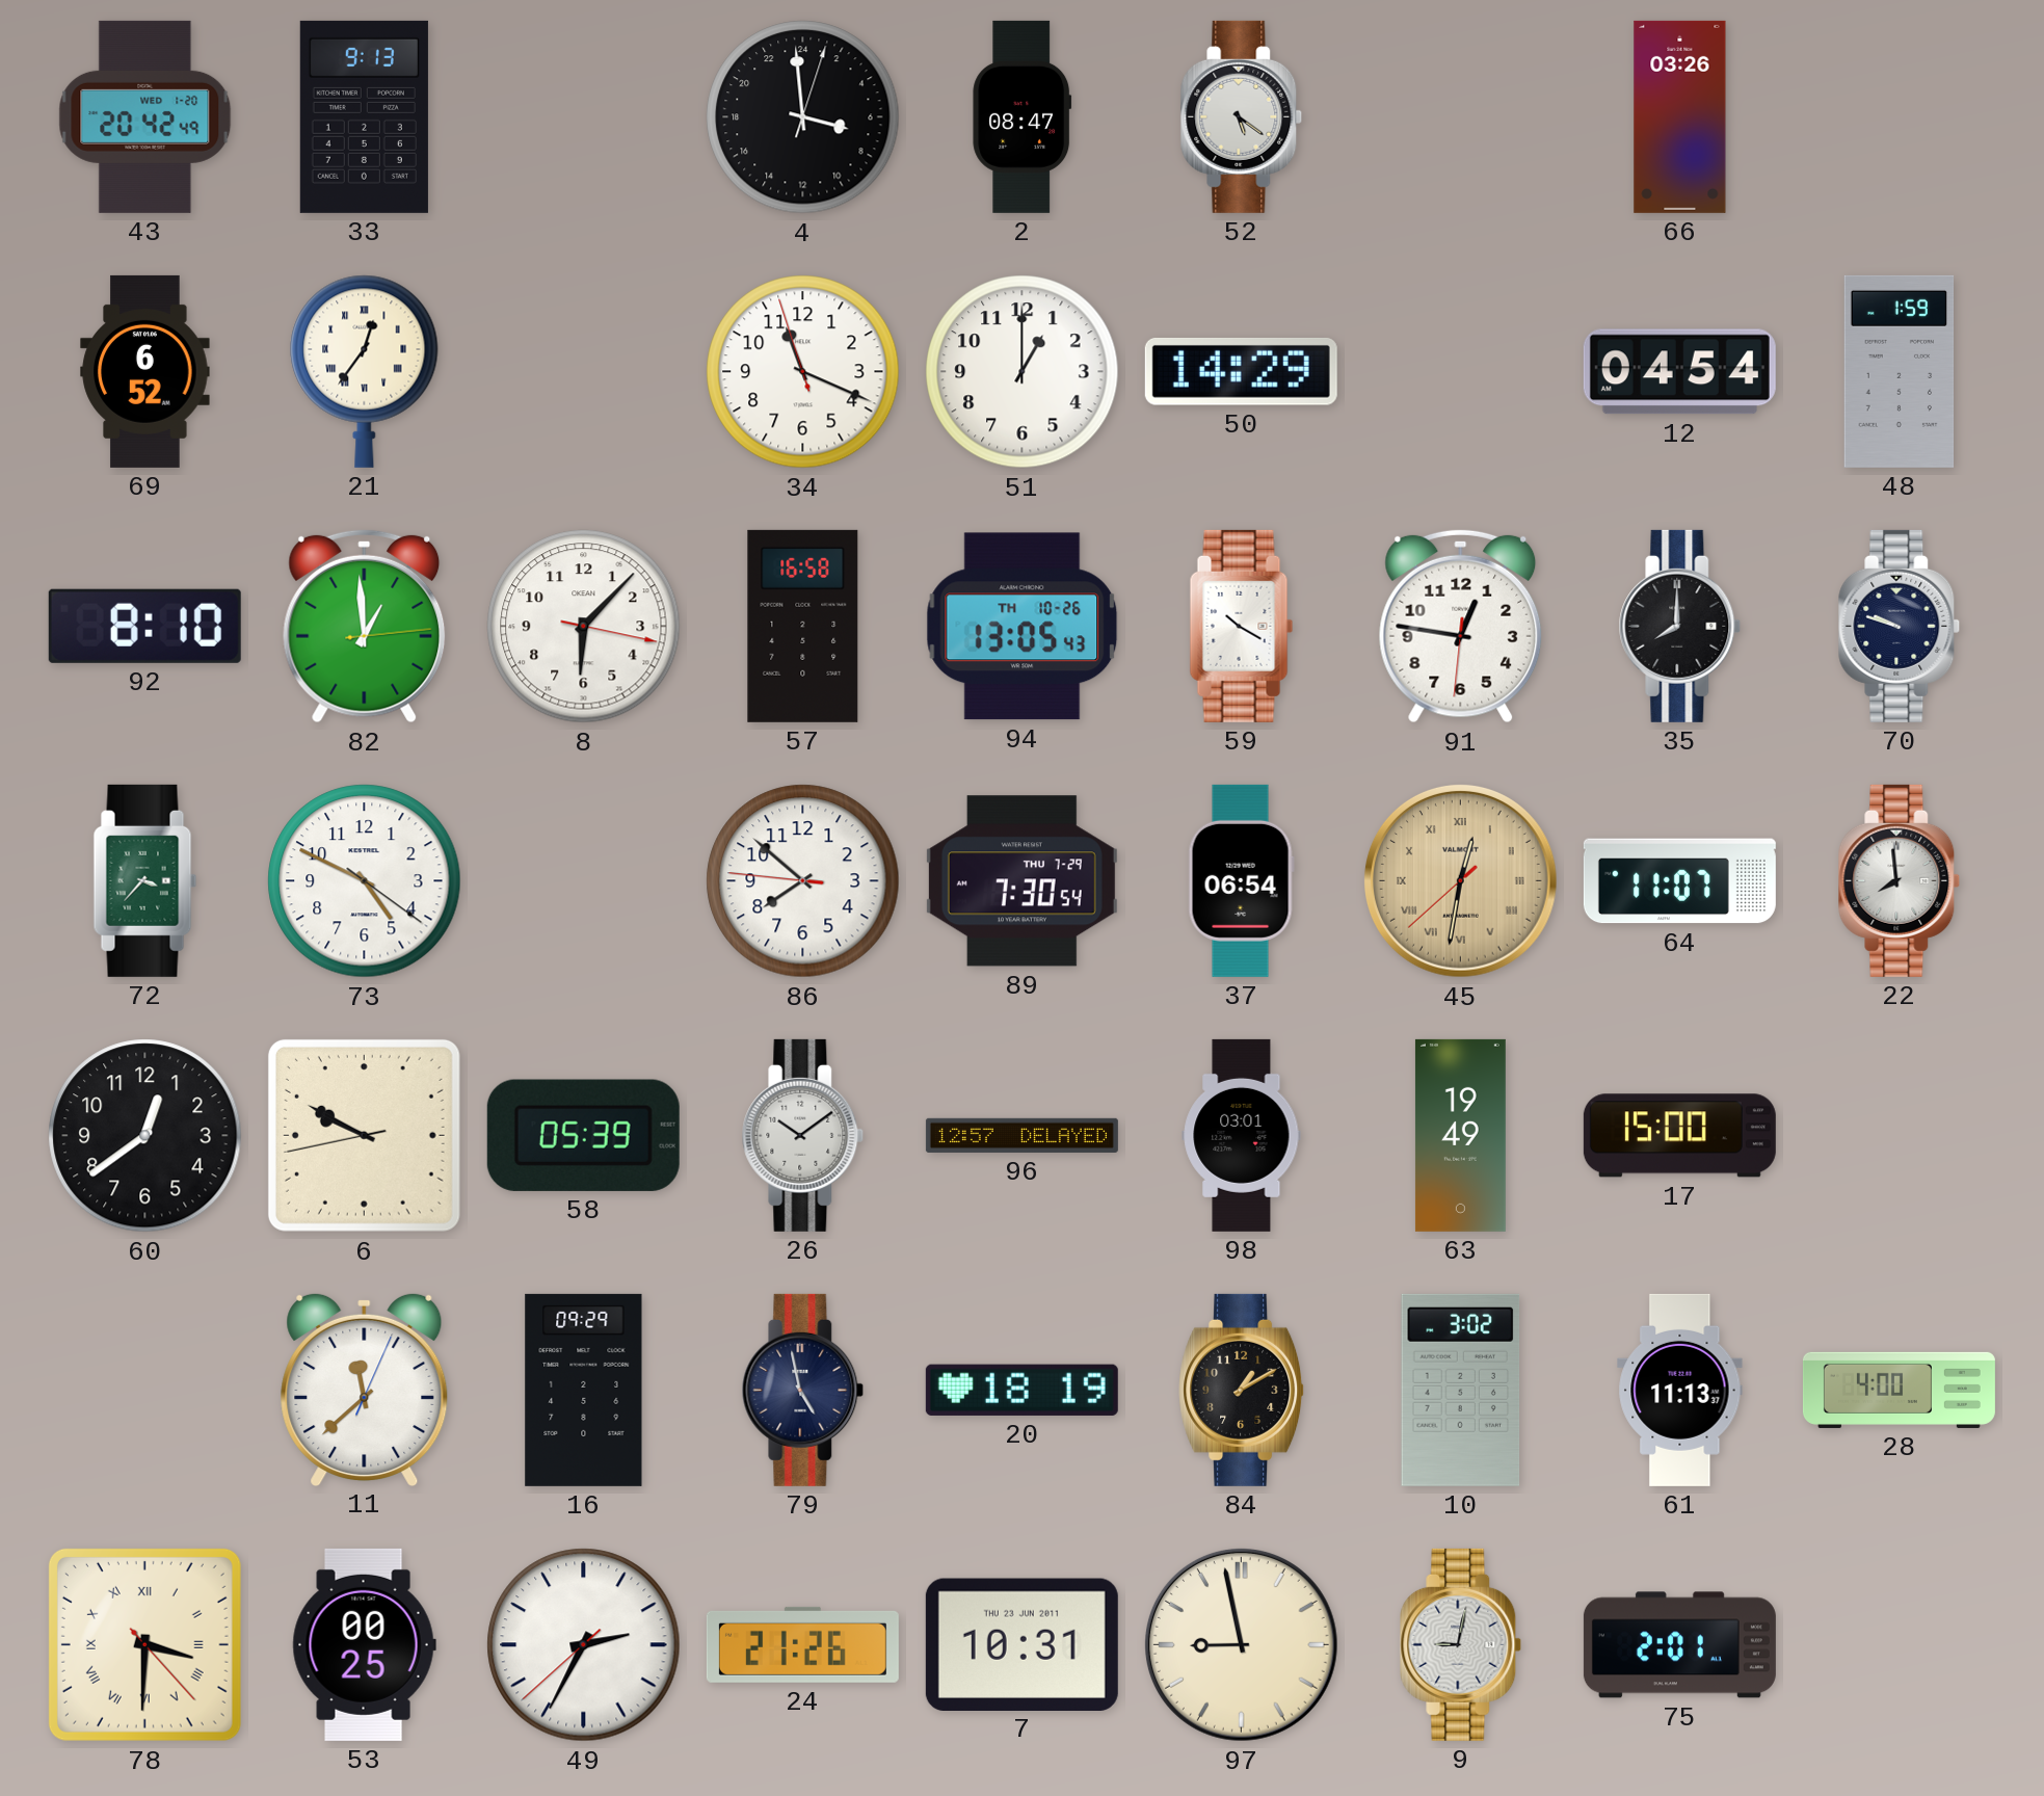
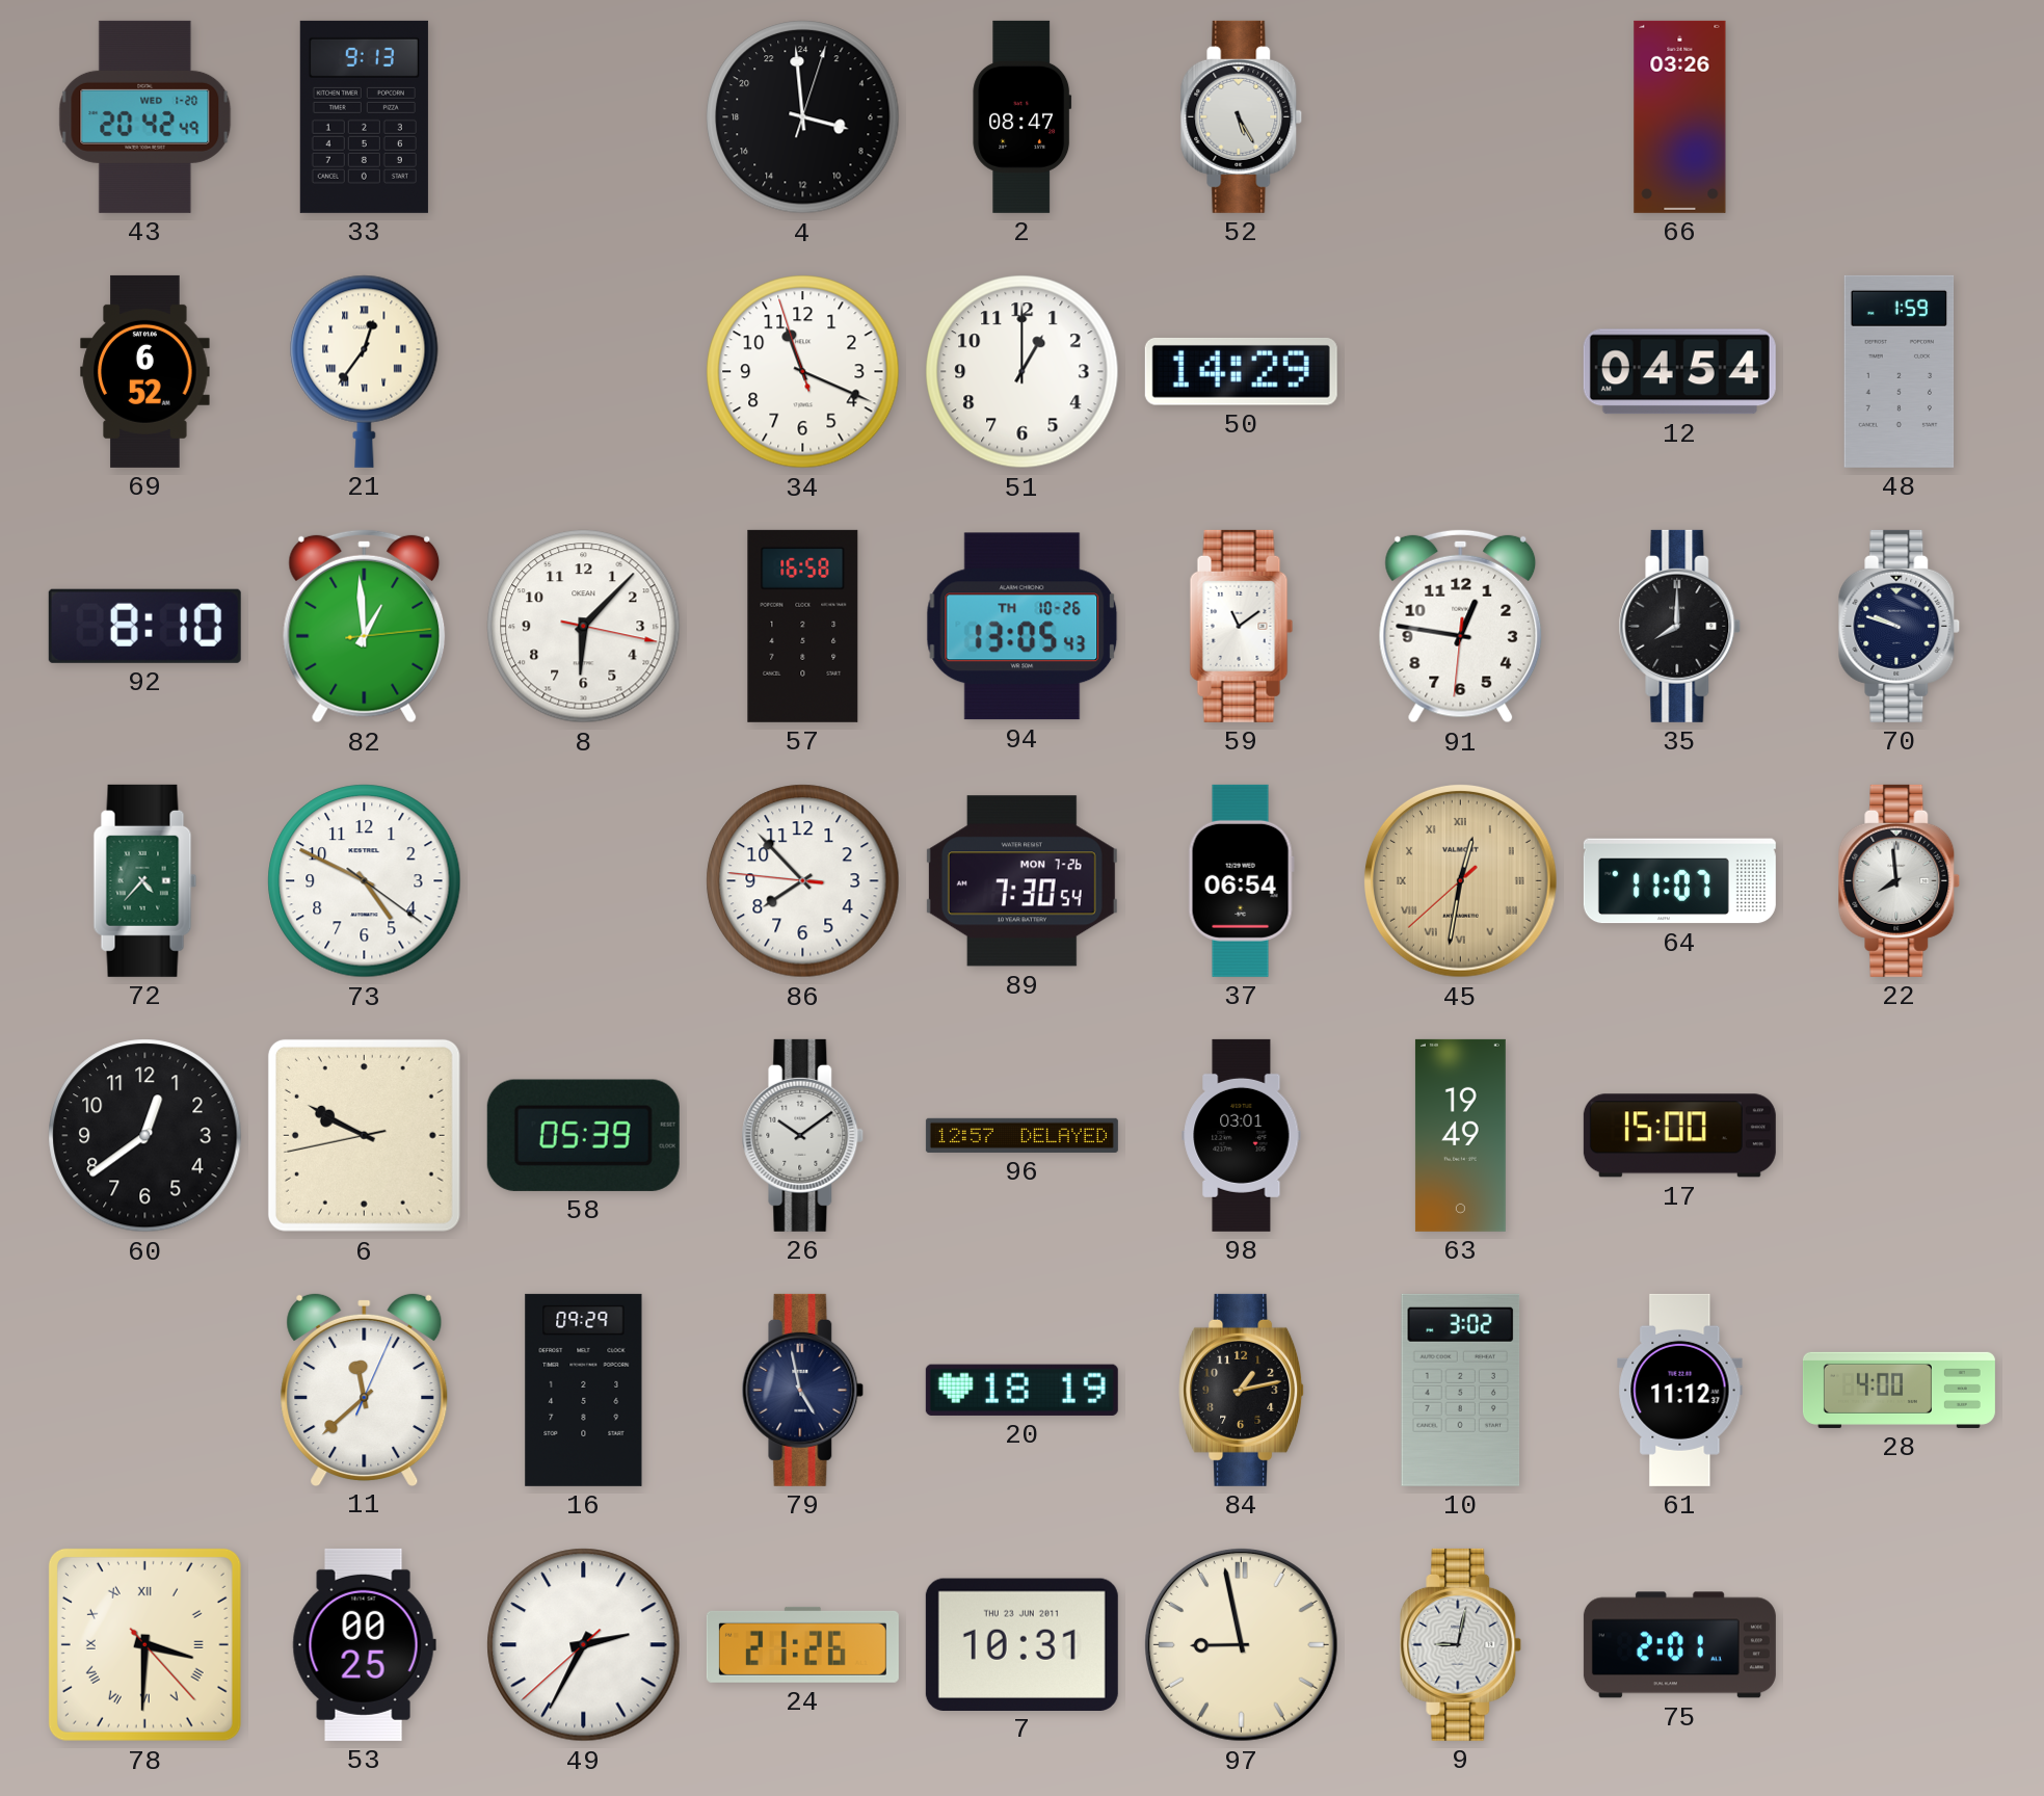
52: 5:21 -> 5:25
59: 10:20 -> 11:09
72: 3:37 -> 4:37
86: 7:51 -> 7:52
89 date: THU 7-29 -> MON 7-26
84: 1:10 -> 1:13
61: 11:13 -> 11:12
